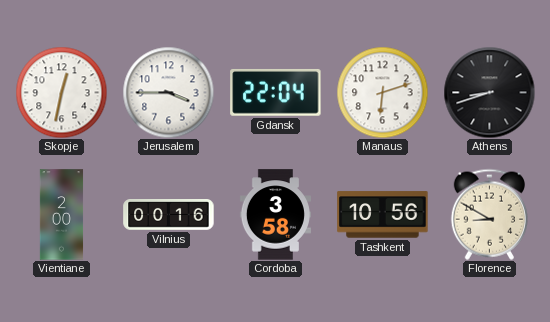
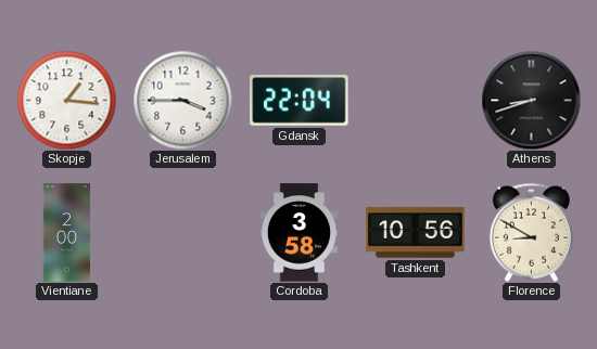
Skopje: 12:32 -> 1:16
Manaus: 6:12 -> none
Vilnius: 00:16 -> none
